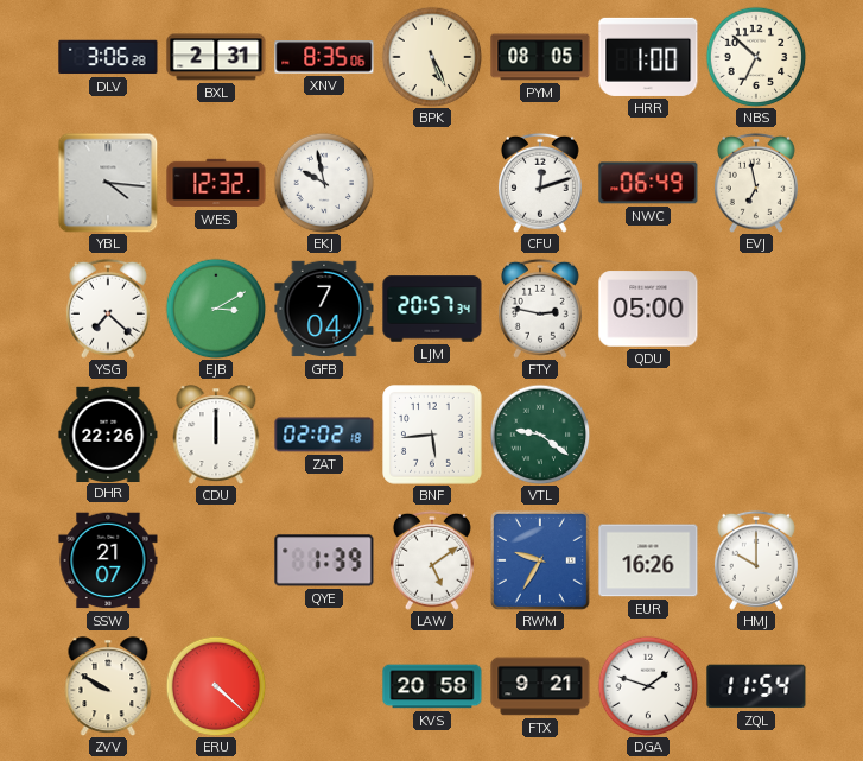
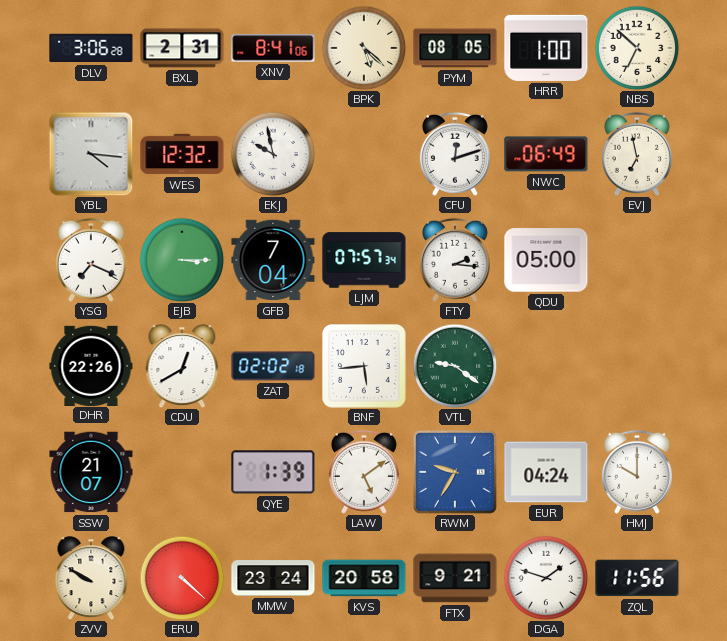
XNV: 8:35 -> 8:41
BPK: 5:26 -> 5:22
YSG: 7:22 -> 7:19
EJB: 3:10 -> 3:15
LJM: 20:57 -> 07:57
FTY: 2:47 -> 2:16
CDU: 12:00 -> 12:40
EUR: 16:26 -> 04:24
MMW: none -> 23:24
ZQL: 11:54 -> 11:56
